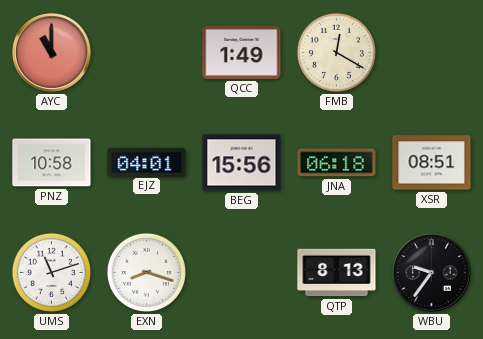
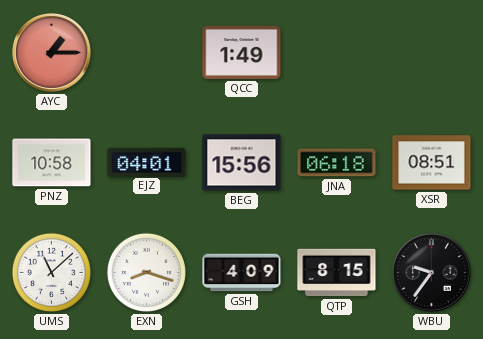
AYC: 11:00 -> 1:15
FMB: 12:20 -> none
UMS: 11:12 -> 11:08
GSH: none -> 4:09
QTP: 8:13 -> 8:15
